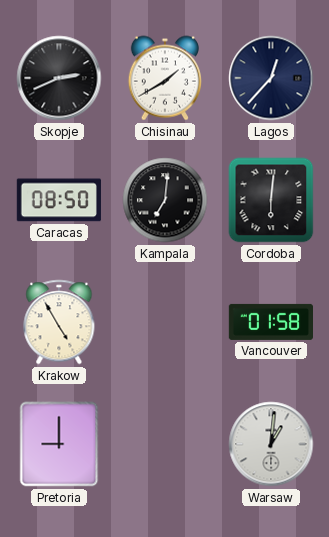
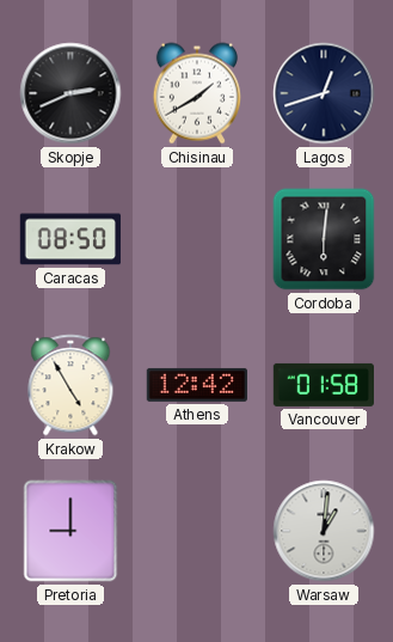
Lagos: 12:37 -> 12:42
Kampala: 7:01 -> none
Athens: none -> 12:42
